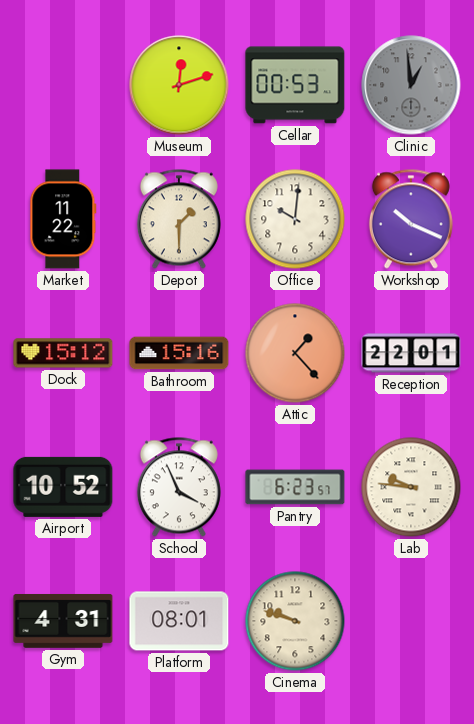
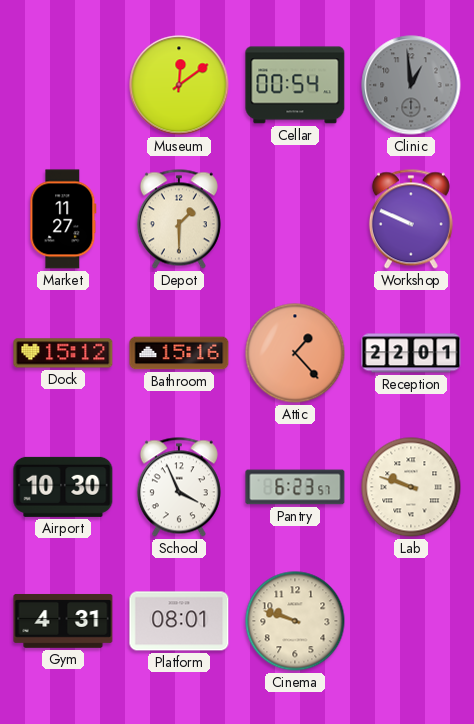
Museum: 12:12 -> 12:09
Cellar: 00:53 -> 00:54
Market: 11:22 -> 11:27
Office: 10:01 -> none
Workshop: 10:19 -> 9:49
Airport: 10:52 -> 10:30
Lab: 9:46 -> 9:48
